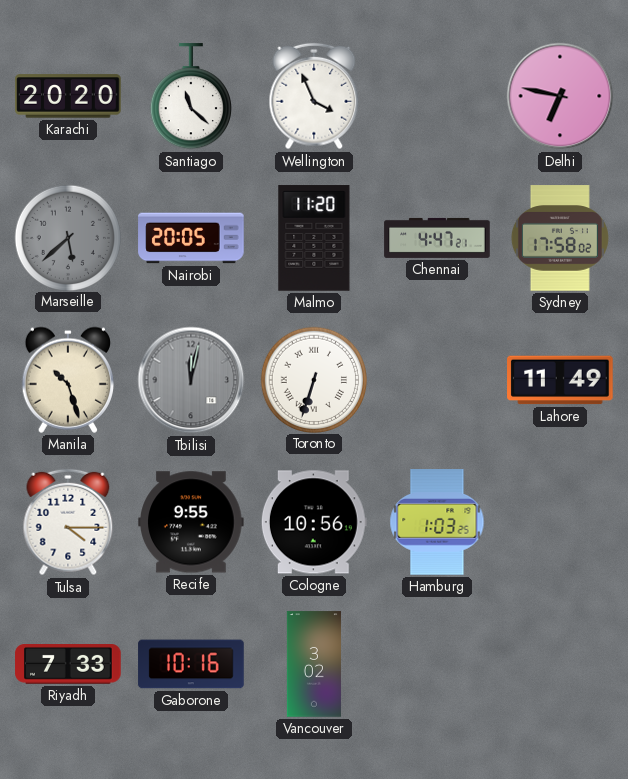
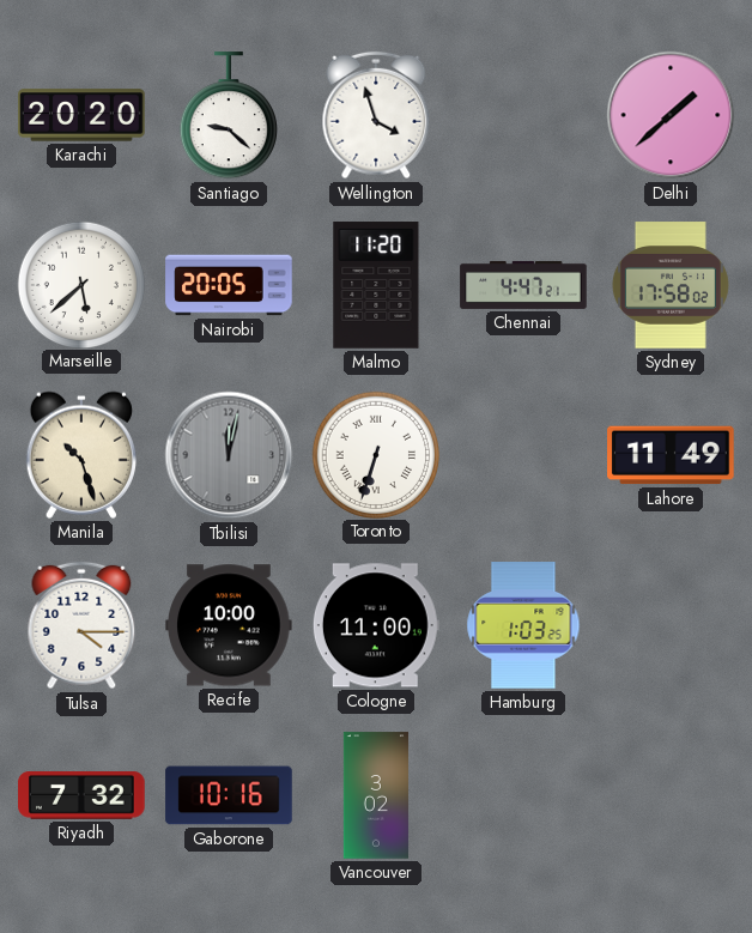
Santiago: 11:22 -> 9:22
Wellington: 3:56 -> 3:57
Delhi: 6:47 -> 1:38
Marseille dial: grey -> white
Recife: 9:55 -> 10:00
Cologne: 10:56 -> 11:00
Riyadh: 7:33 -> 7:32
